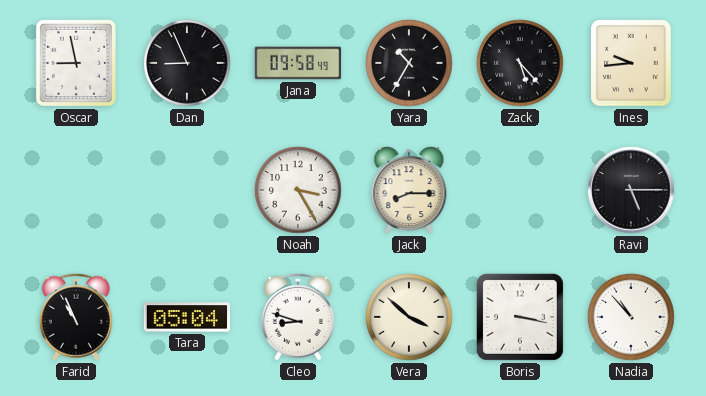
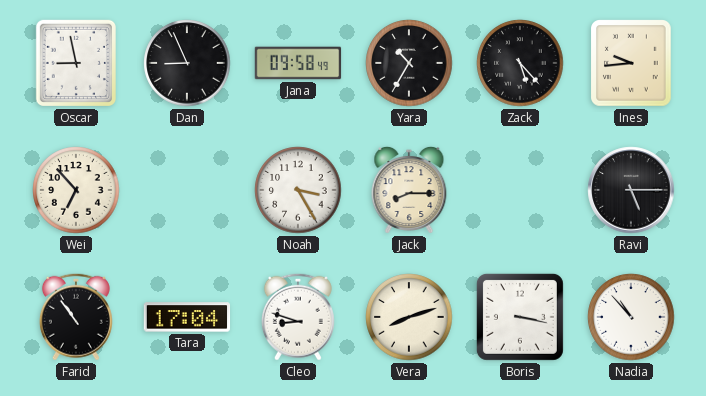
Wei: none -> 6:53
Farid: 10:56 -> 10:54
Tara: 05:04 -> 17:04
Vera: 3:52 -> 8:12
